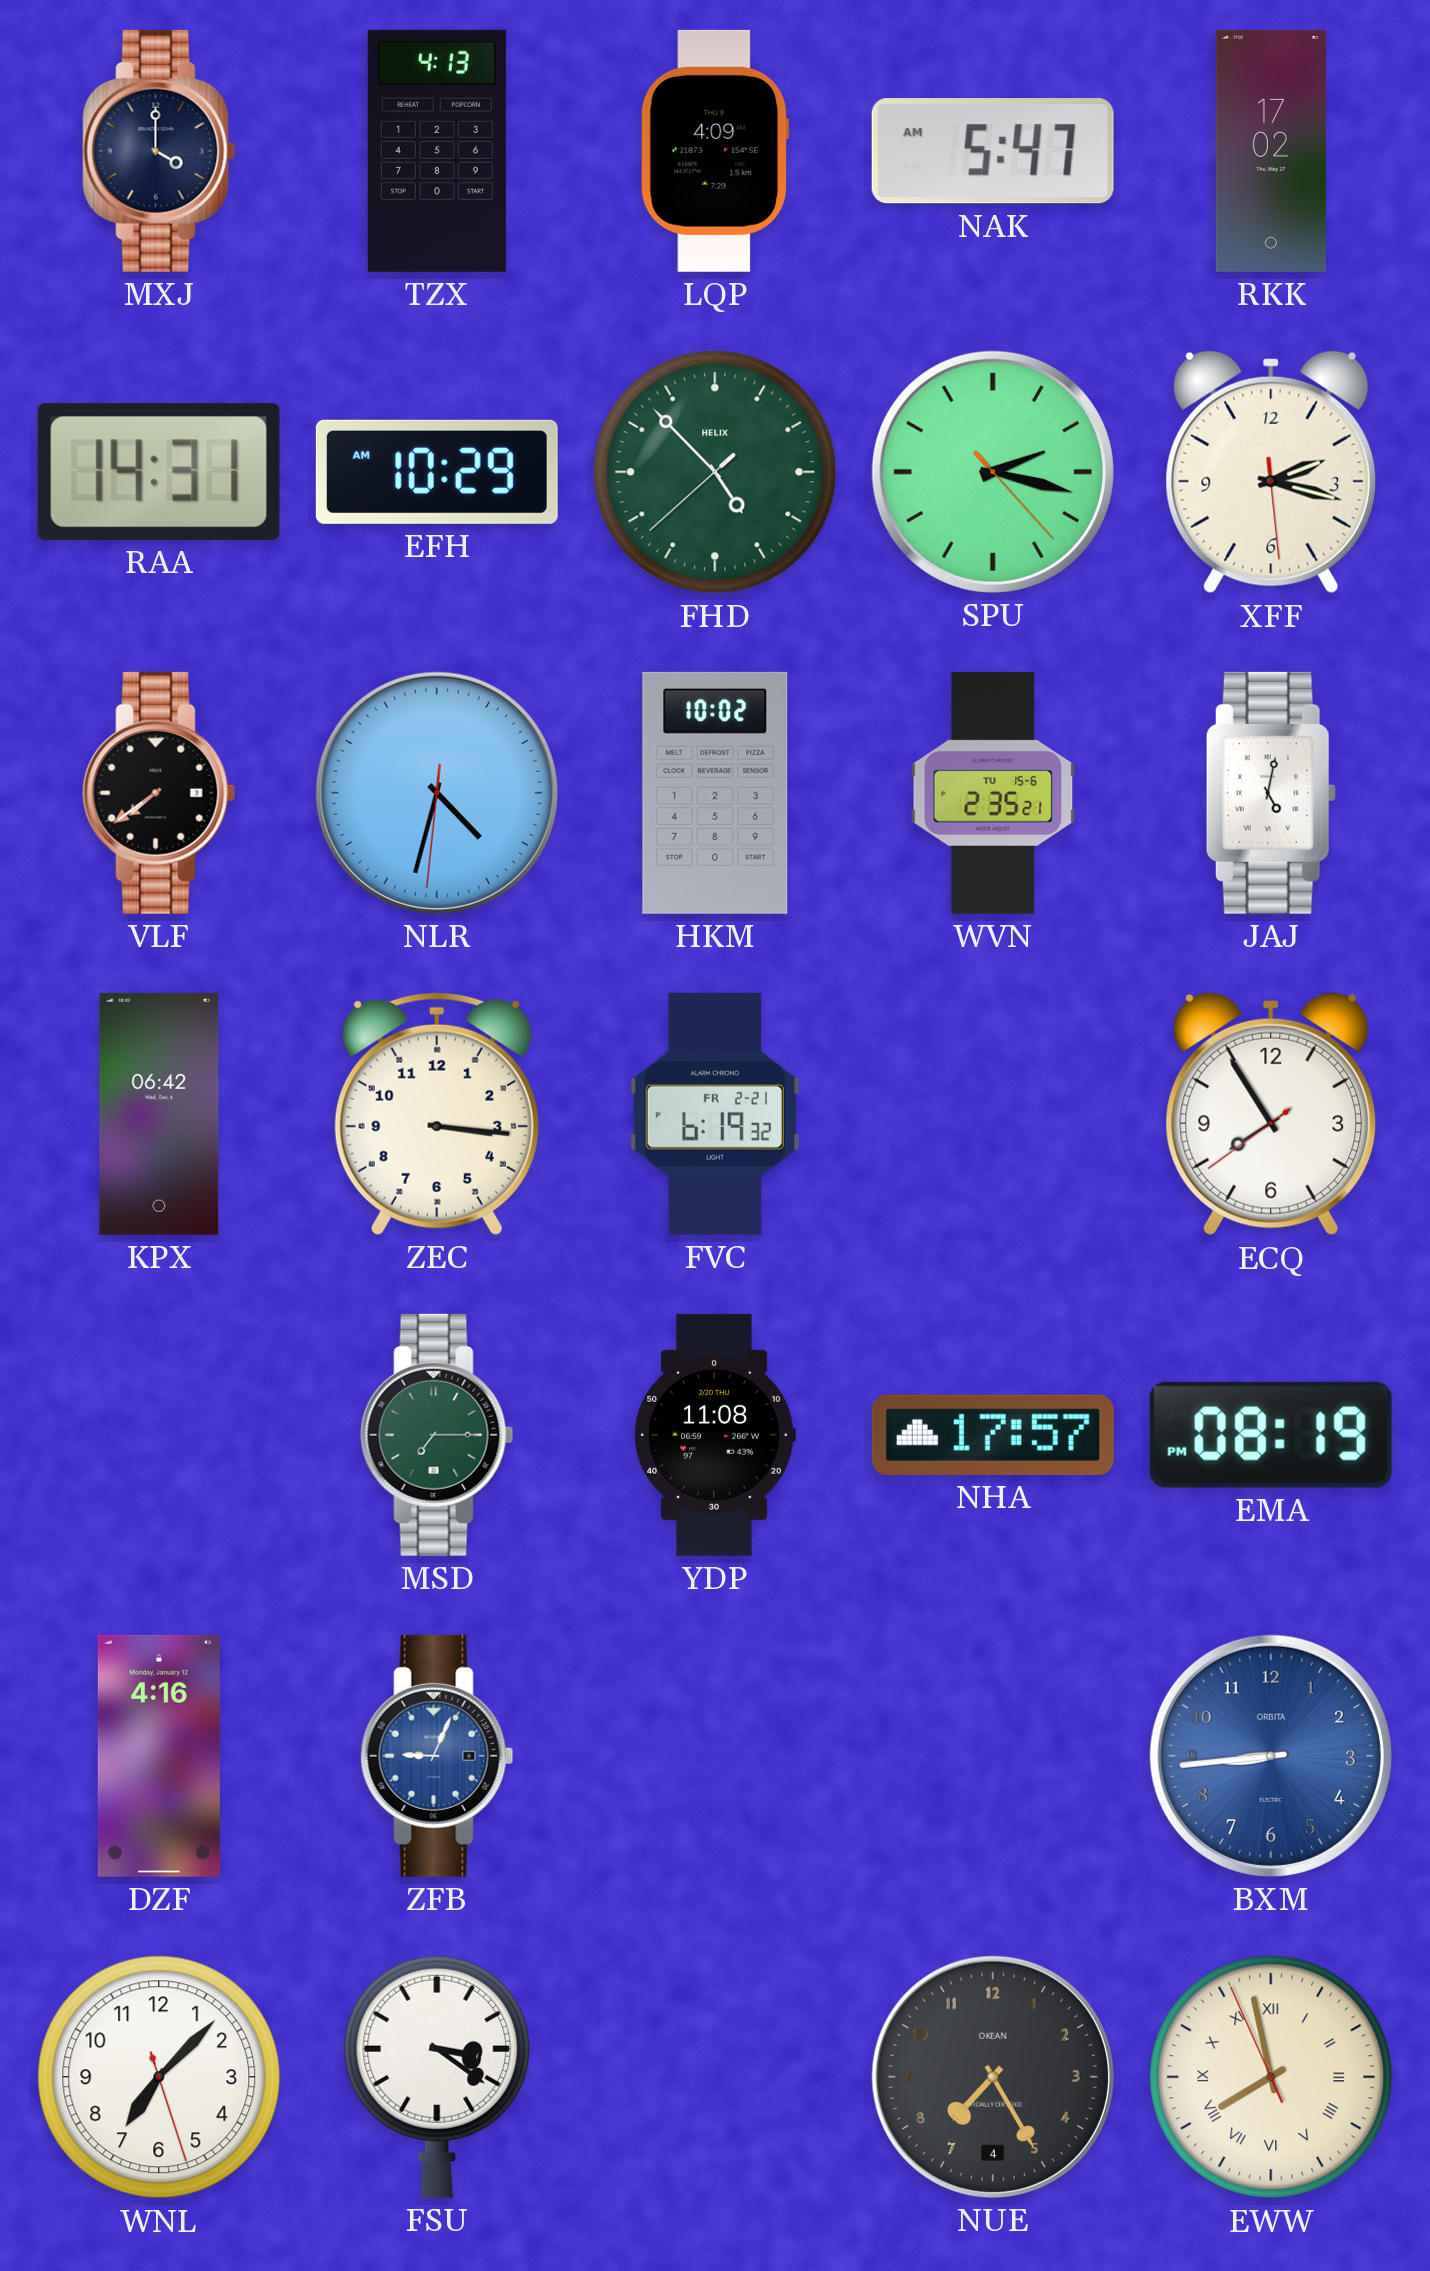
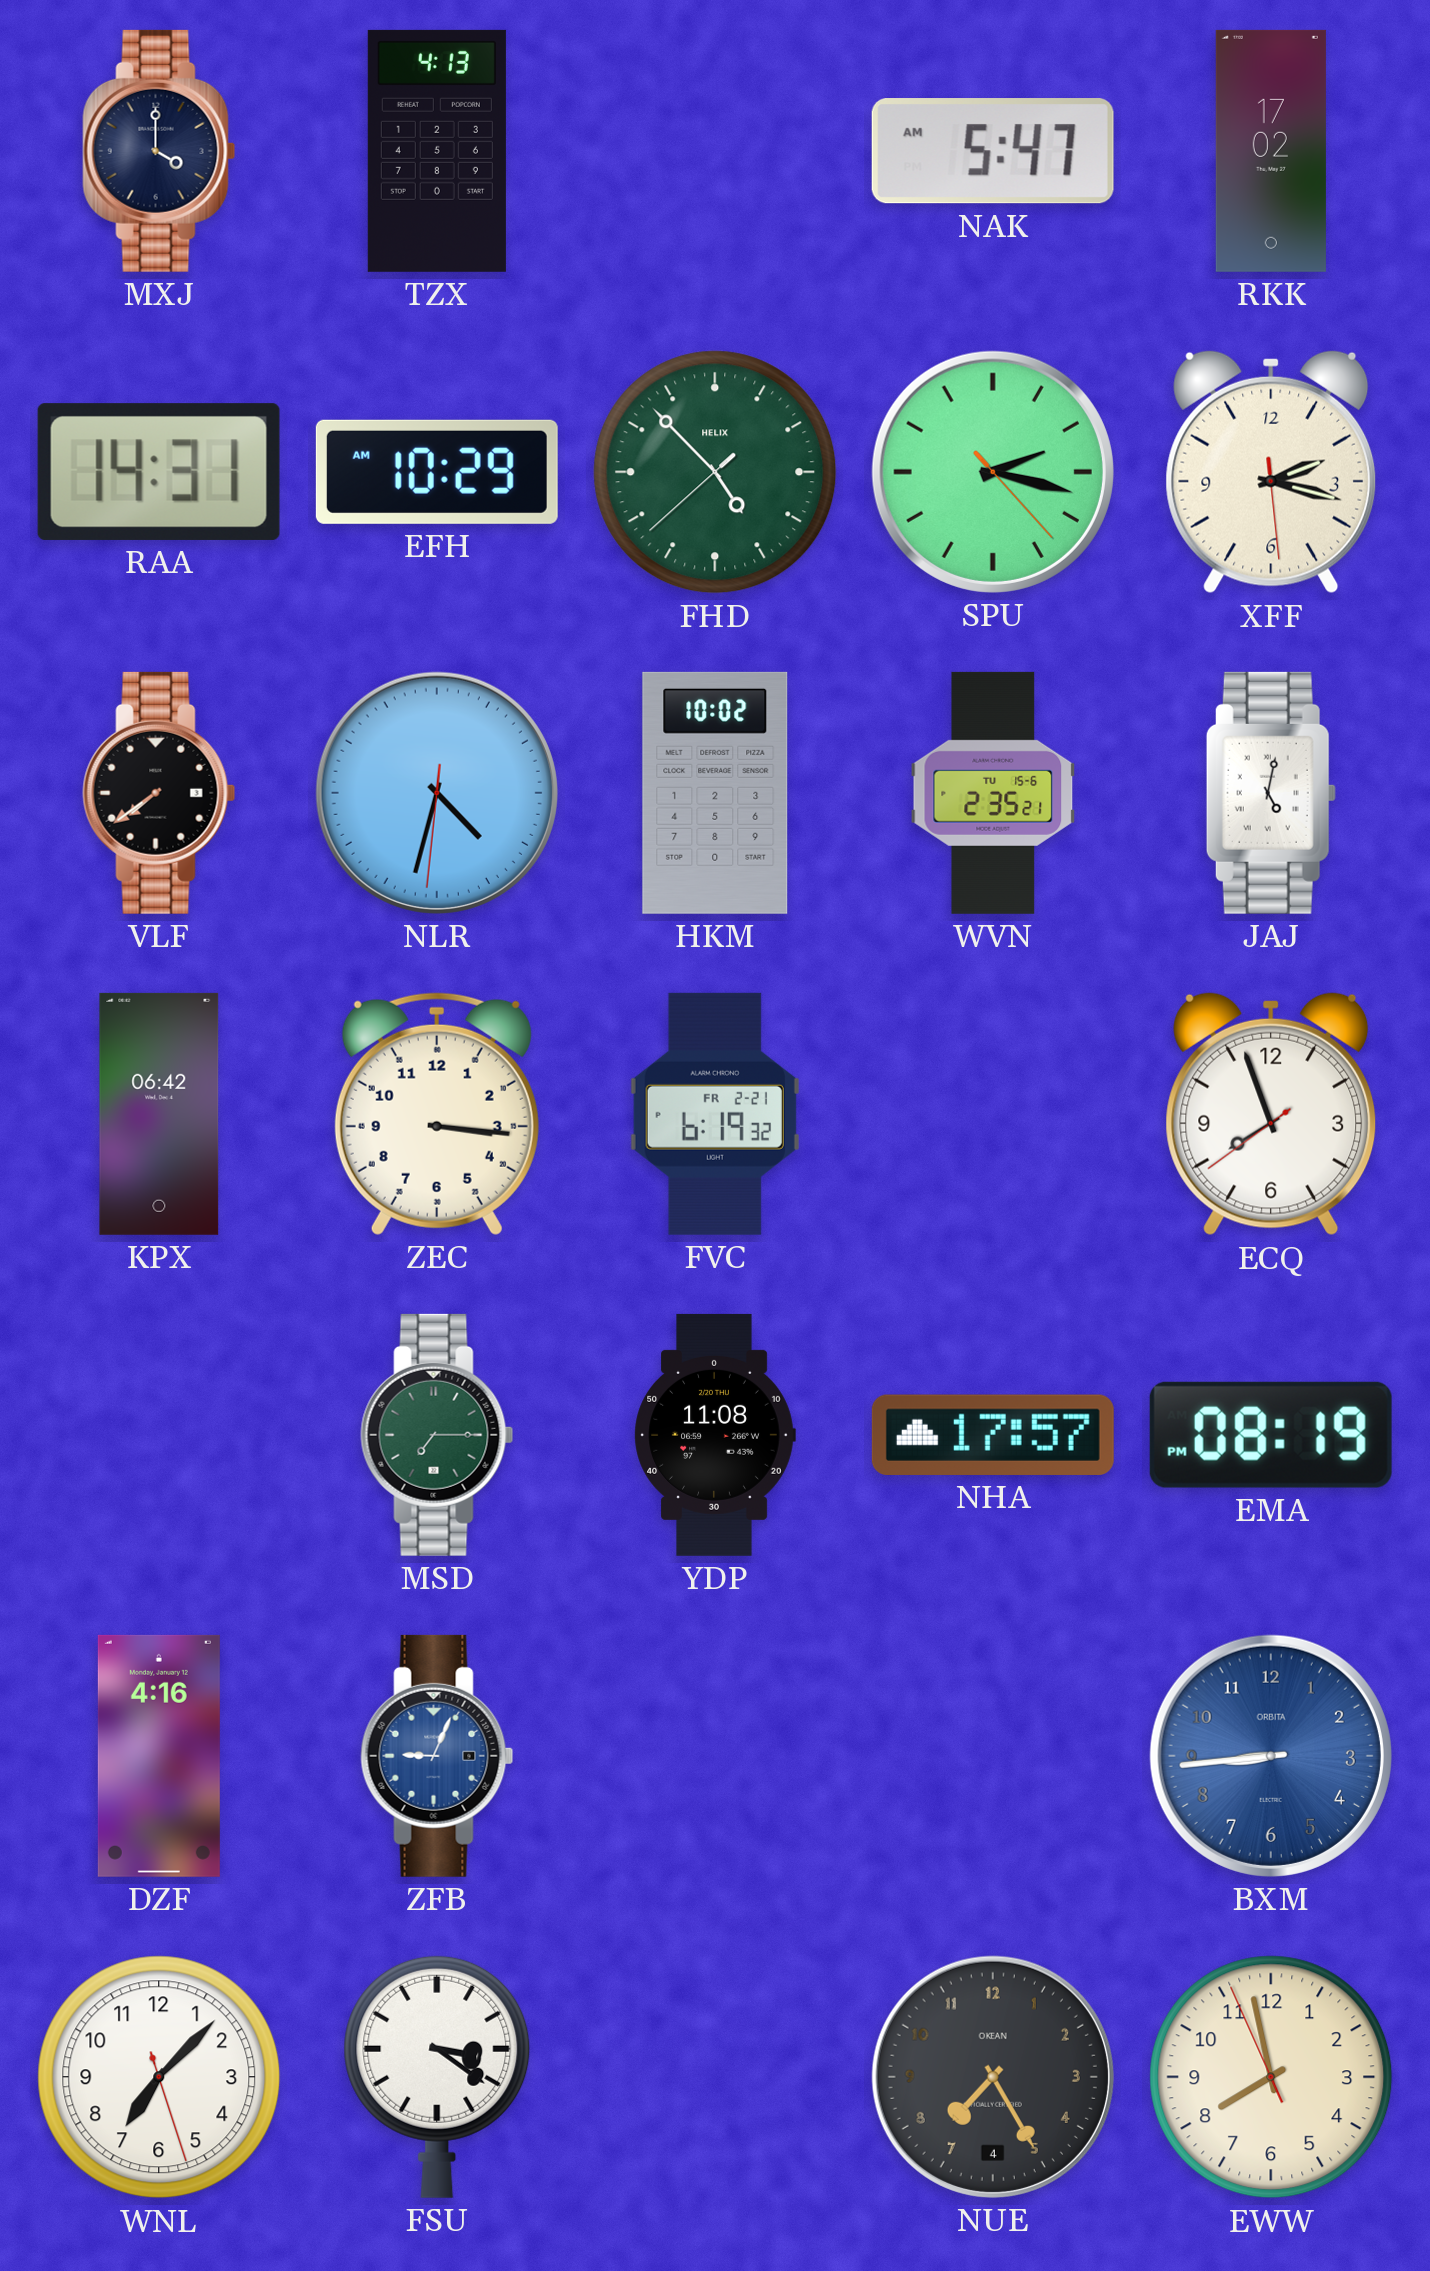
LQP: 4:09 -> none
ECQ: 7:54 -> 7:56
EWW numerals: Roman -> Arabic
